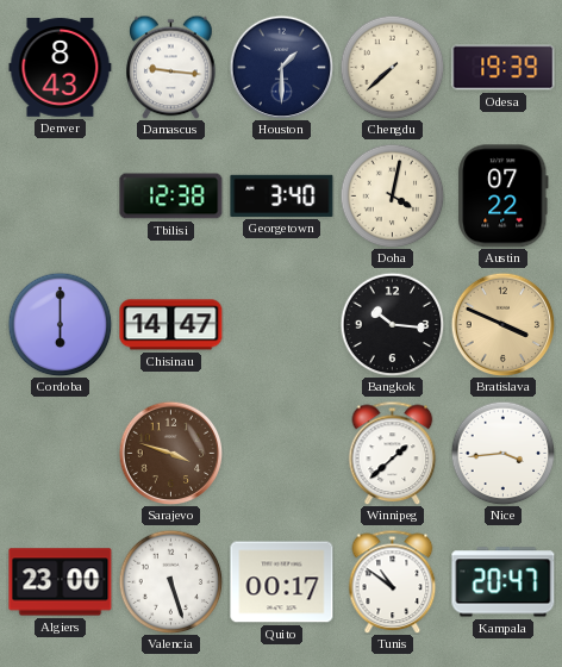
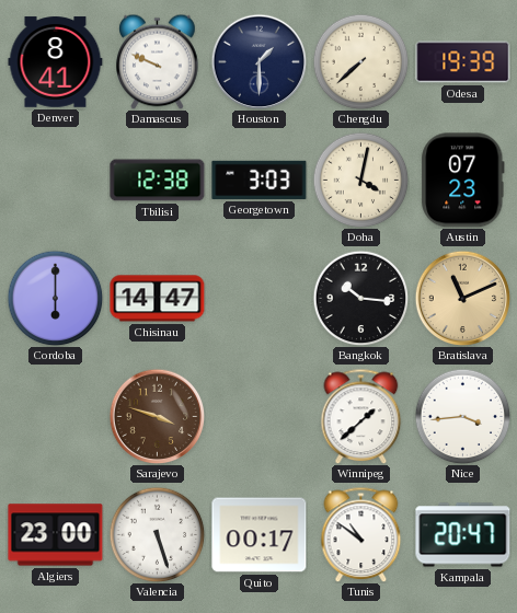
Denver: 8:43 -> 8:41
Damascus: 9:16 -> 9:49
Georgetown: 3:40 -> 3:03
Austin: 07:22 -> 07:23
Bratislava: 3:49 -> 11:11
